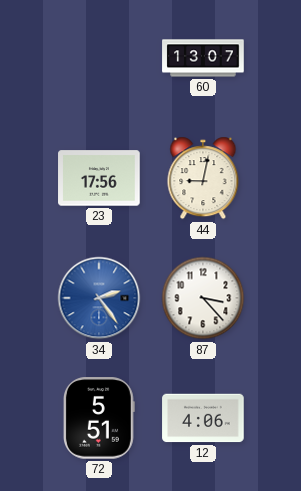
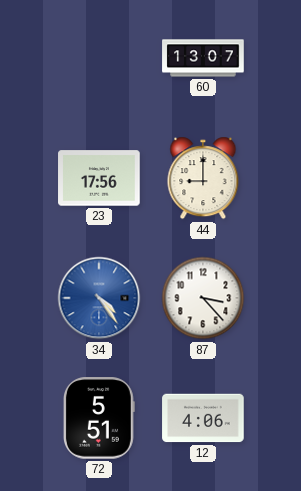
44: 9:02 -> 9:00
34: 2:24 -> 4:24
